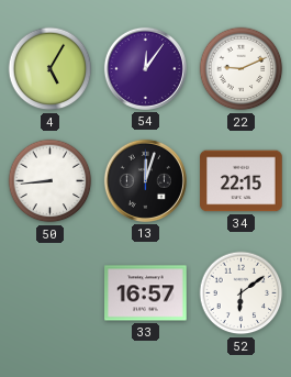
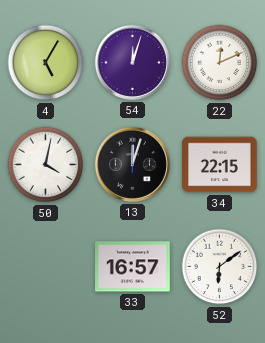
54: 12:06 -> 12:03
22: 9:11 -> 12:11
50: 8:44 -> 4:02
